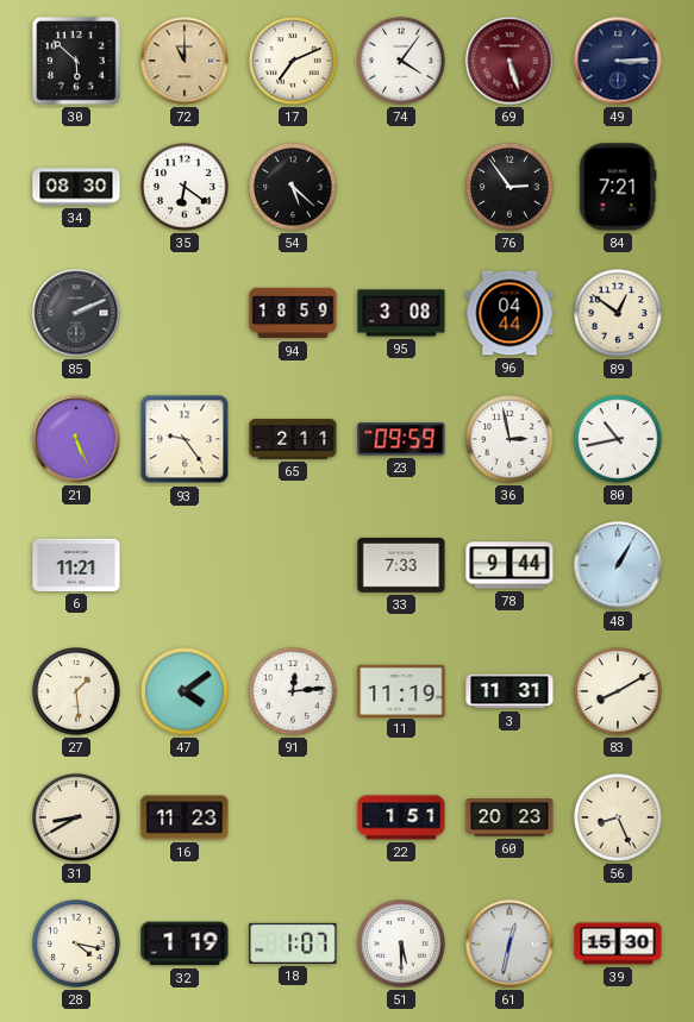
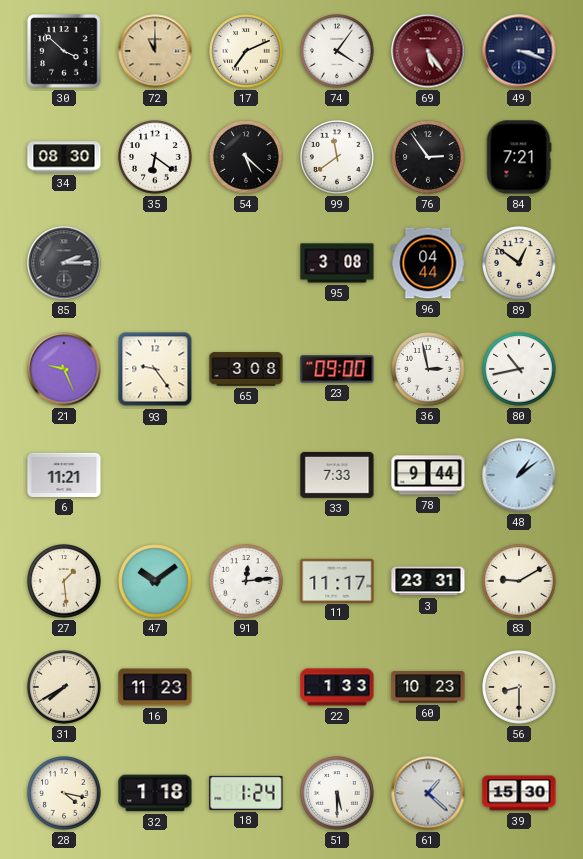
30: 5:52 -> 3:52
69: 5:27 -> 5:24
49: 3:15 -> 3:18
99: none -> 11:39
85: 2:11 -> 2:15
94: 18:59 -> none
21: 5:26 -> 9:26
65: 2:11 -> 3:08
23: 09:59 -> 09:00
48: 1:05 -> 1:09
47: 4:09 -> 10:09
11: 11:19 -> 11:17
3: 11:31 -> 23:31
83: 8:10 -> 9:10
31: 8:40 -> 7:40
22: 1:51 -> 1:33
60: 20:23 -> 10:23
56: 8:26 -> 8:30
32: 1:19 -> 1:18
18: 1:07 -> 1:24
61: 12:32 -> 1:22
